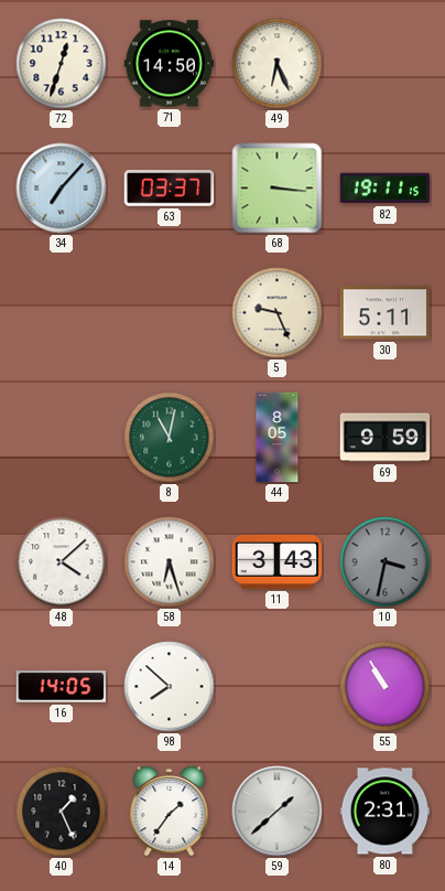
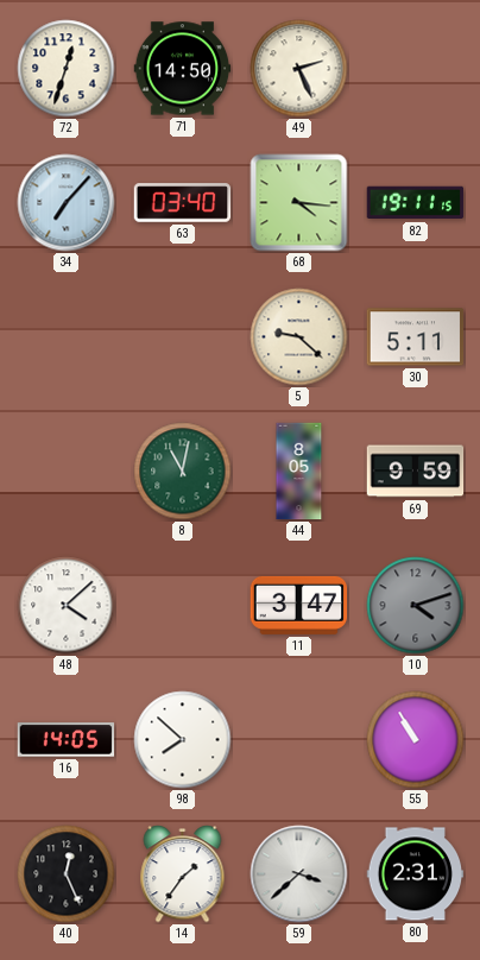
49: 6:26 -> 2:26
63: 03:37 -> 03:40
68: 3:16 -> 4:16
5: 9:26 -> 9:22
58: 6:27 -> none
11: 3:43 -> 3:47
10: 3:32 -> 4:12
40: 1:26 -> 12:26
59: 1:38 -> 3:38
